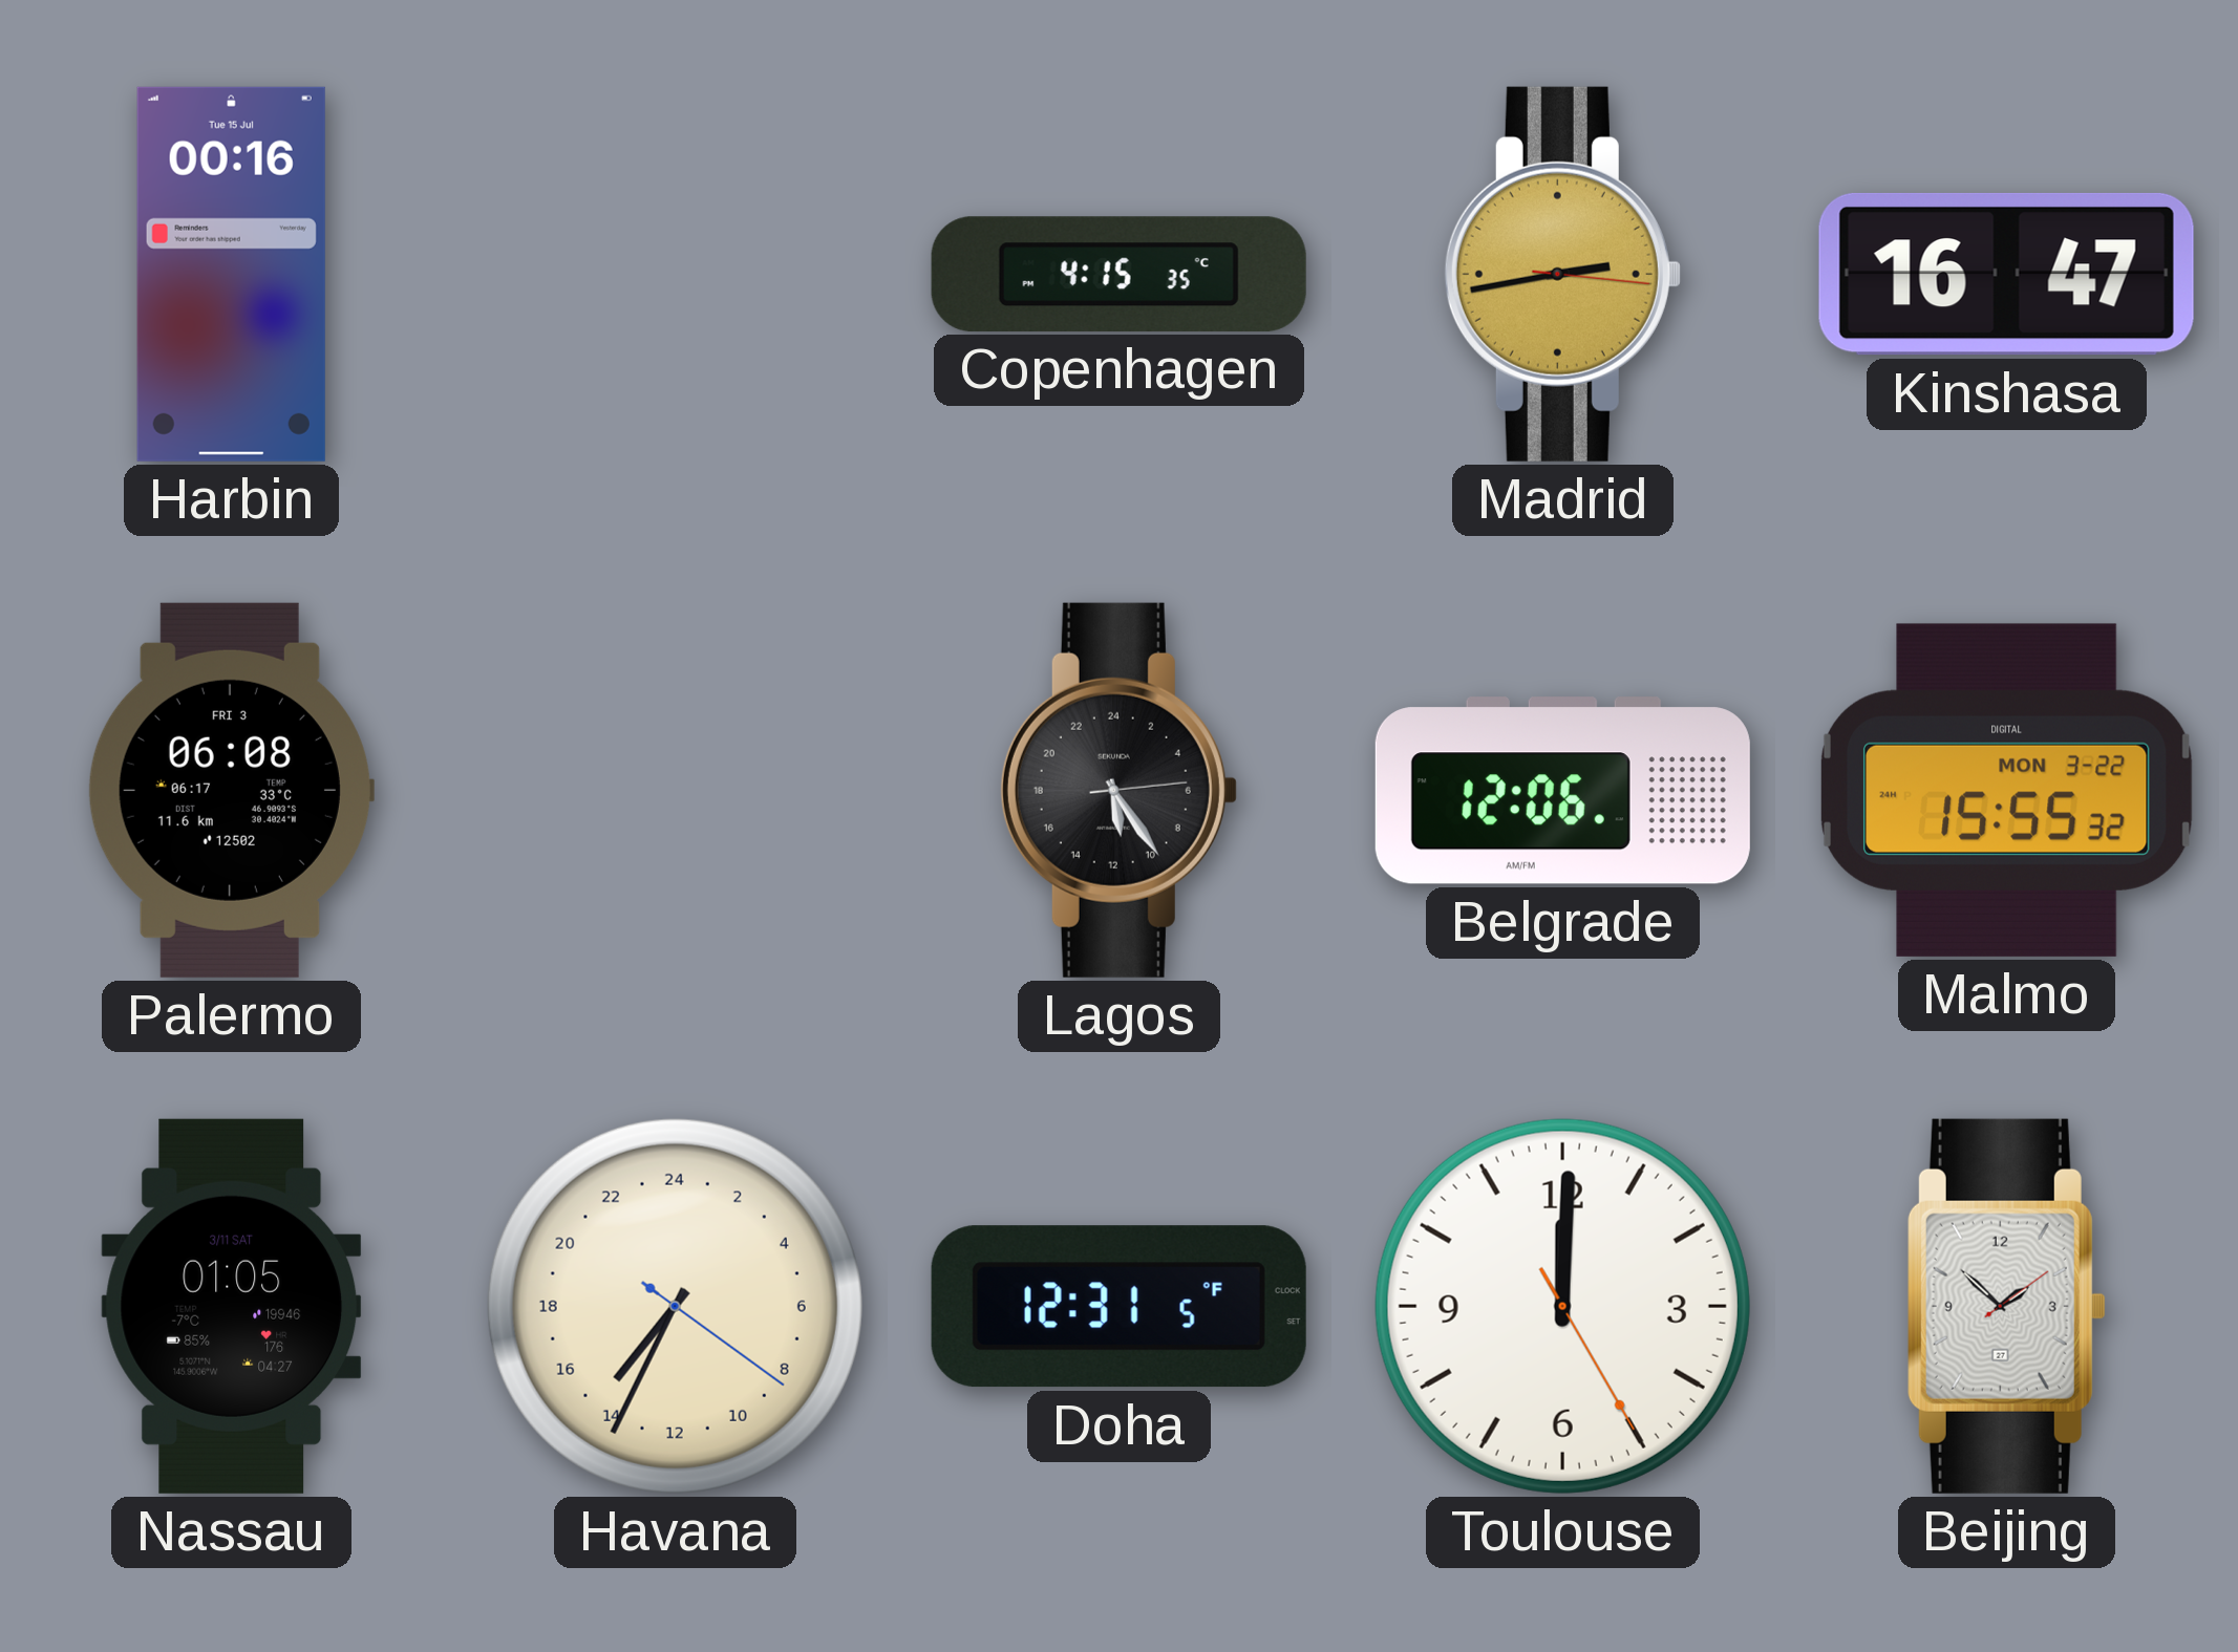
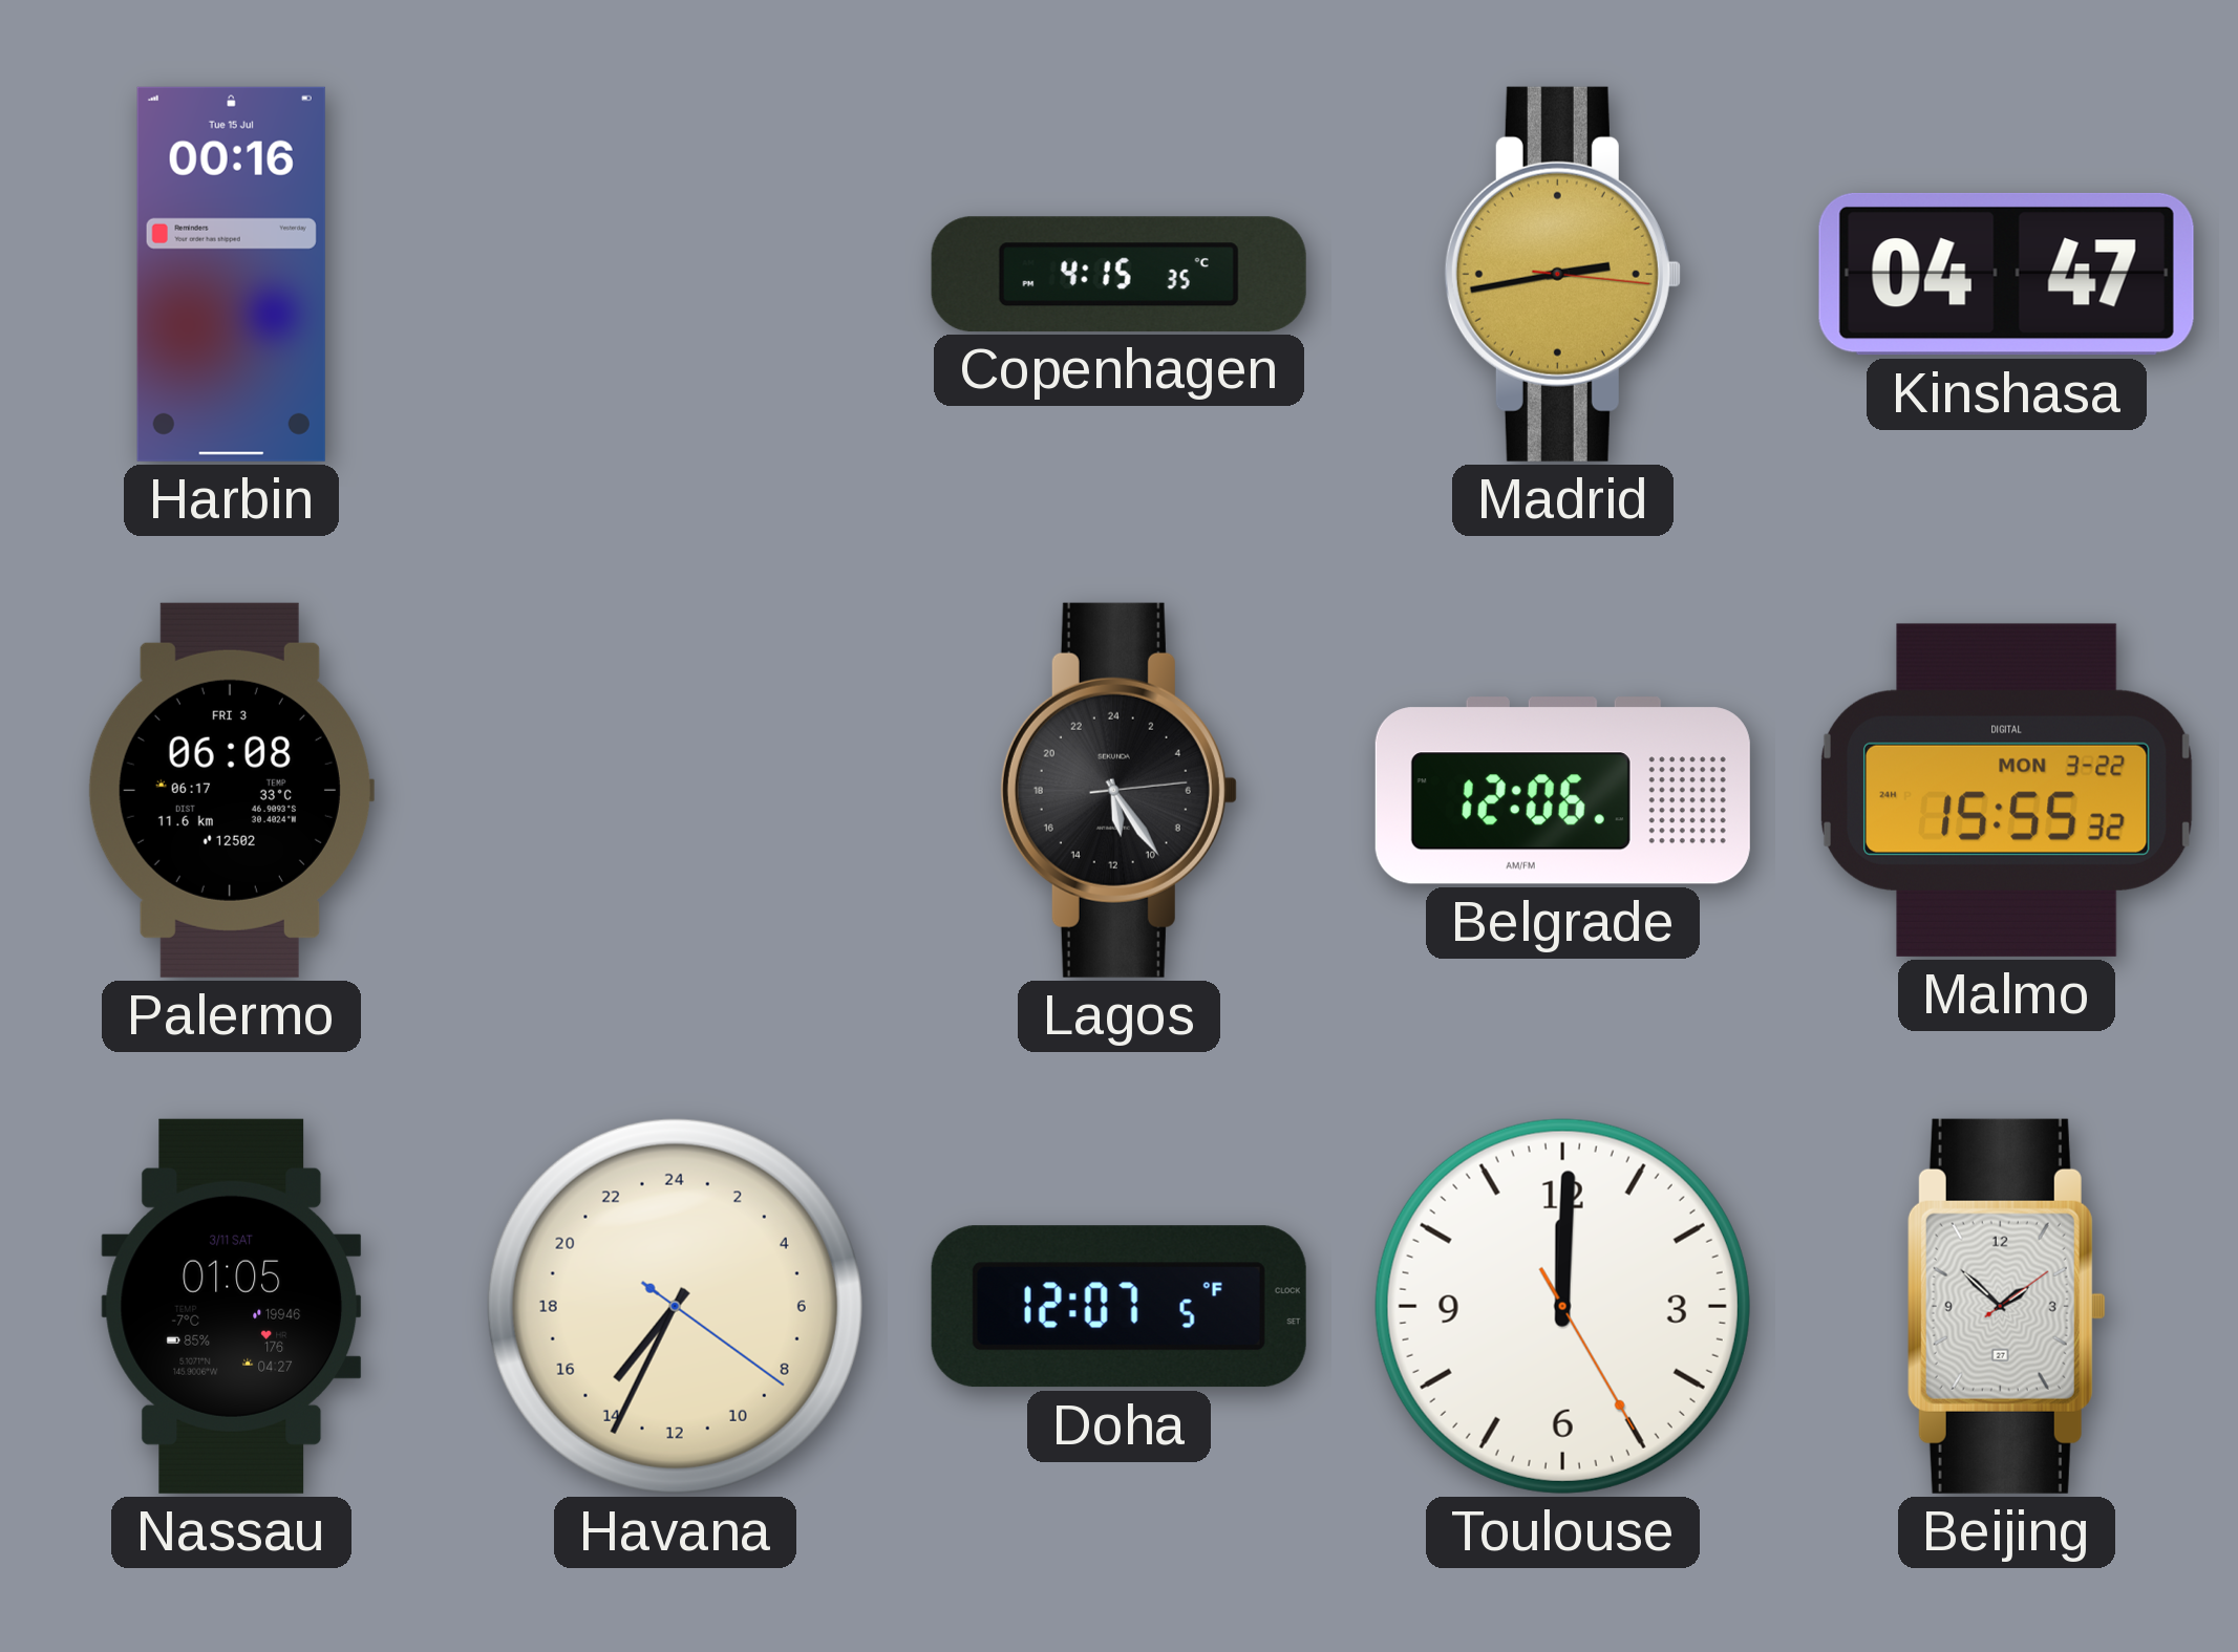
Kinshasa: 16:47 -> 04:47
Doha: 12:31 -> 12:07
